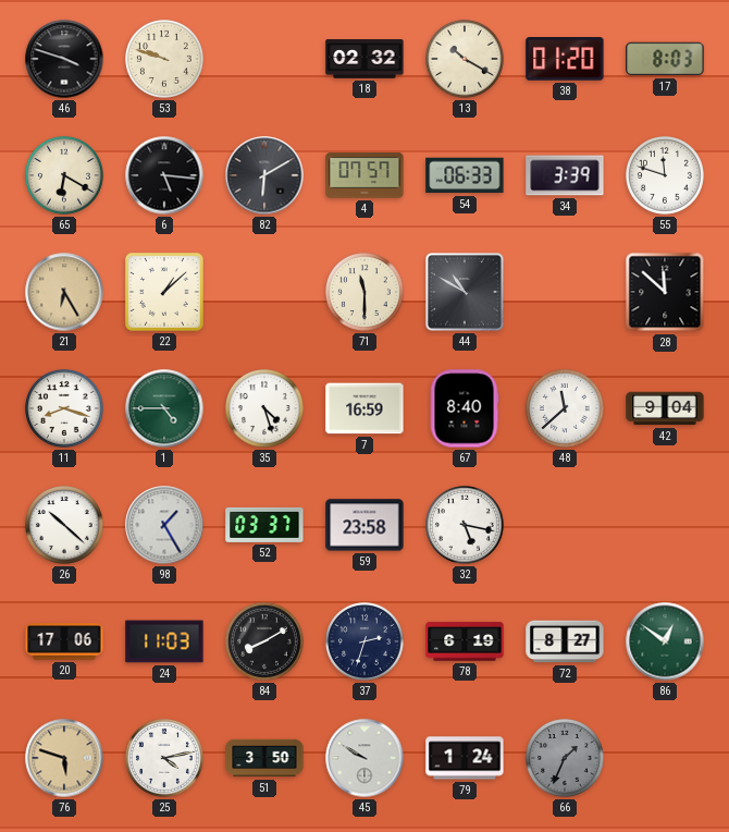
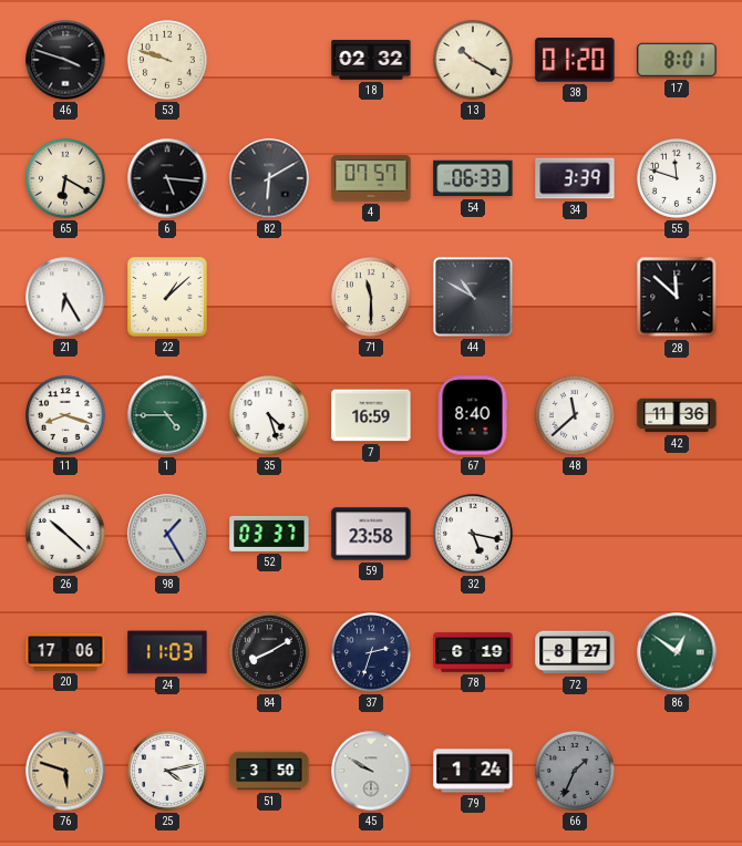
17: 8:03 -> 8:01
21 dial: champagne -> white
42: 9:04 -> 11:36
